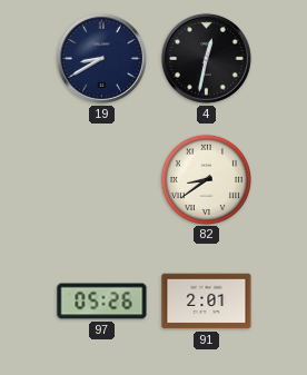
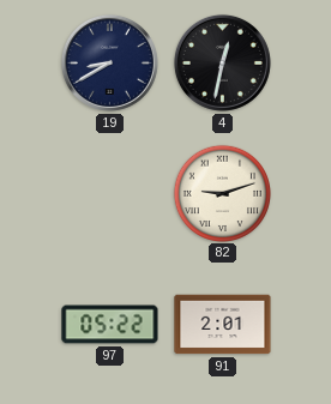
82: 8:39 -> 9:12
97: 05:26 -> 05:22
